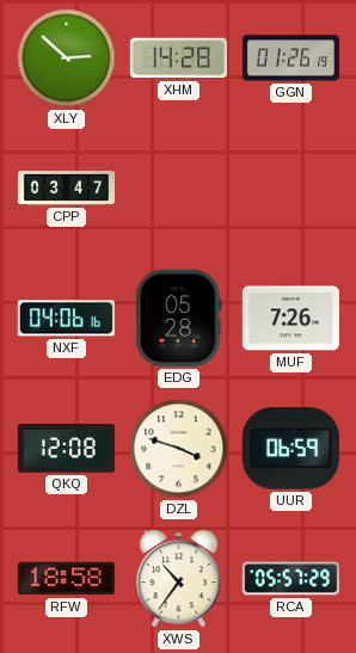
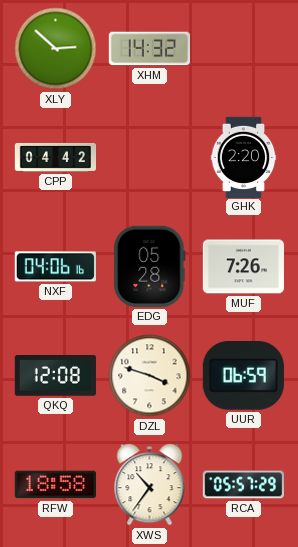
XHM: 14:28 -> 14:32
GGN: 01:26 -> none
CPP: 03:47 -> 04:42
GHK: none -> 2:20
